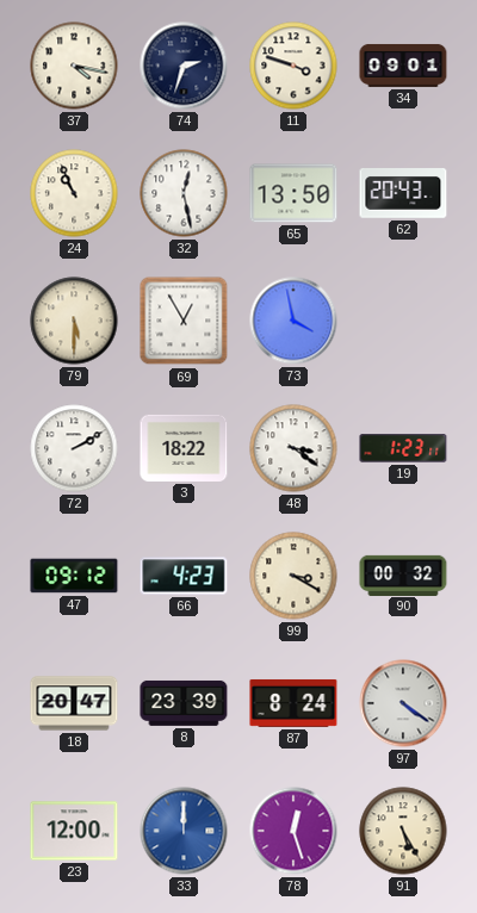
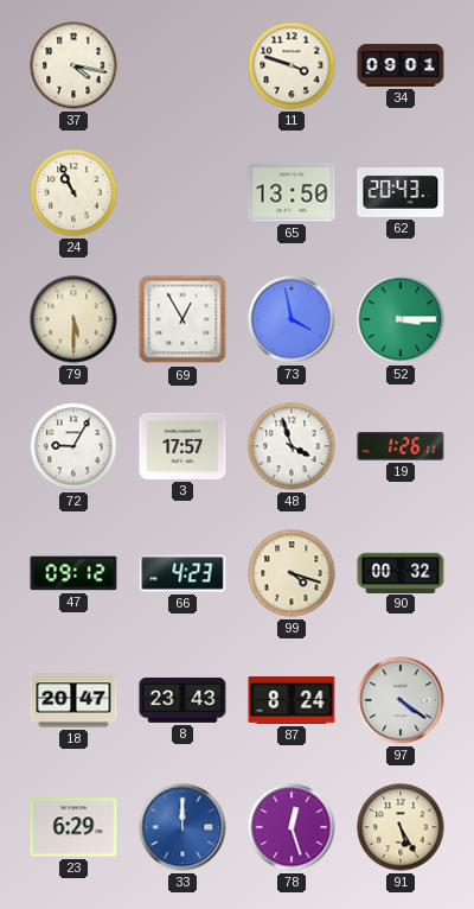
74: 2:33 -> none
32: 12:28 -> none
52: none -> 3:15
72: 2:10 -> 9:05
3: 18:22 -> 17:57
48: 3:21 -> 3:57
19: 1:23 -> 1:26
99: 3:20 -> 4:18
8: 23:39 -> 23:43
23: 12:00 -> 6:29
